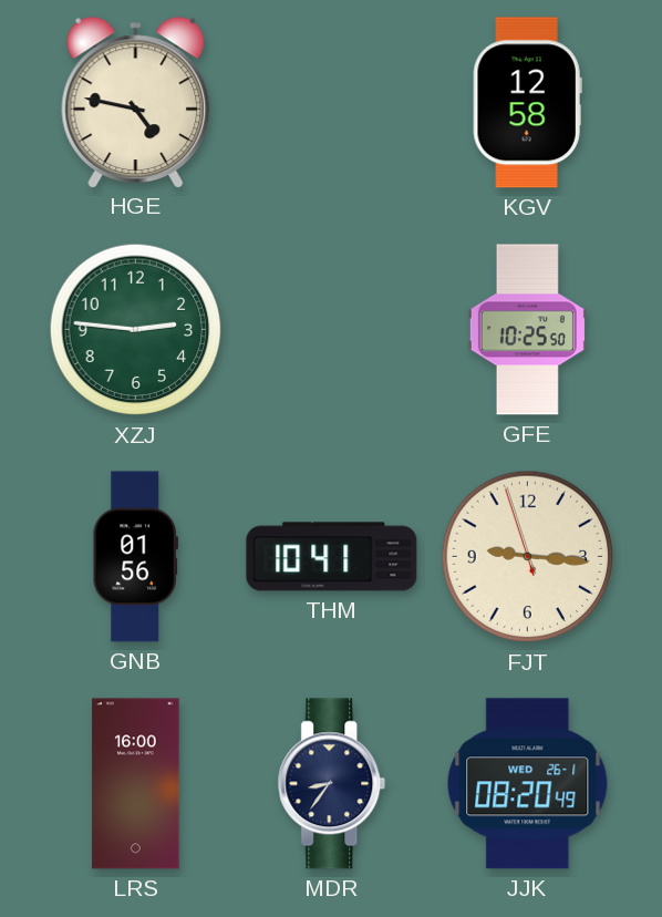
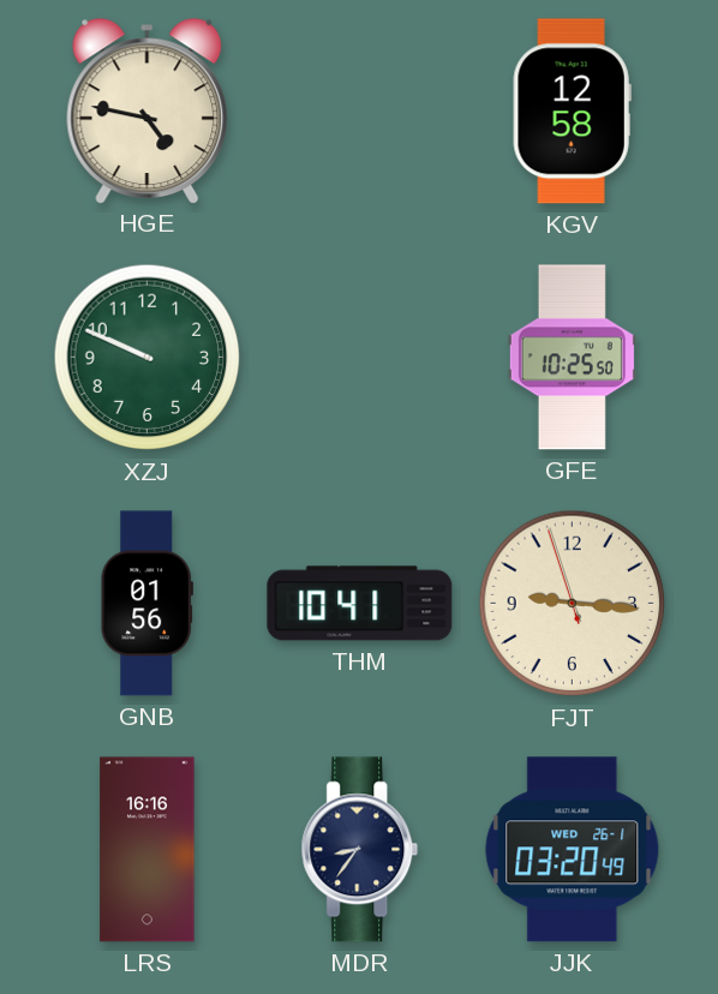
XZJ: 2:46 -> 9:49
LRS: 16:00 -> 16:16
JJK: 08:20 -> 03:20
